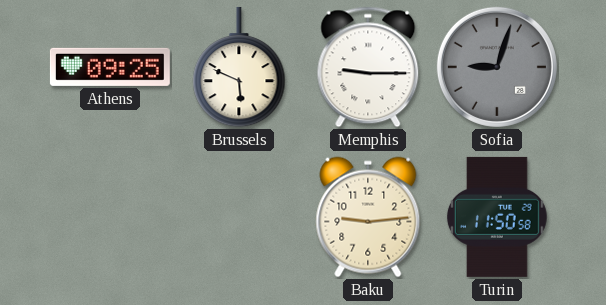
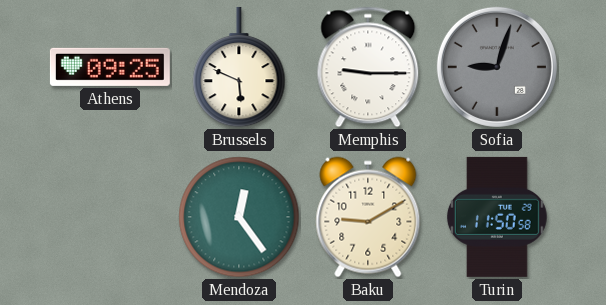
Mendoza: none -> 12:24
Baku: 9:14 -> 9:10
